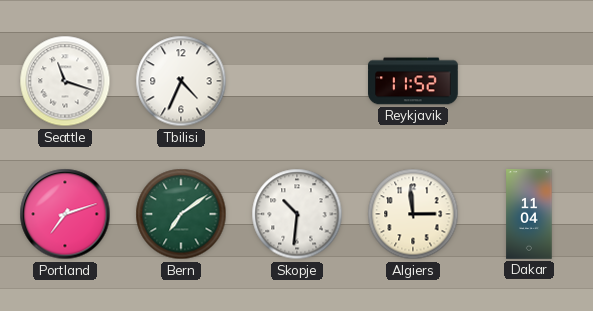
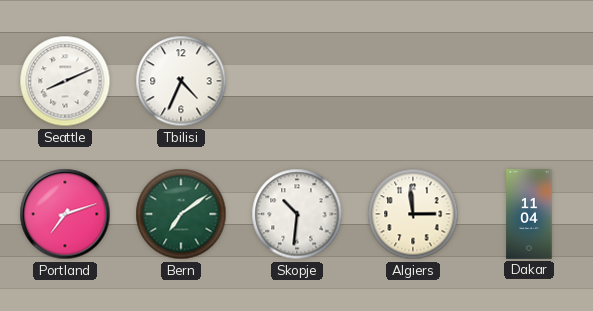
Seattle: 11:18 -> 8:11
Reykjavik: 11:52 -> none
